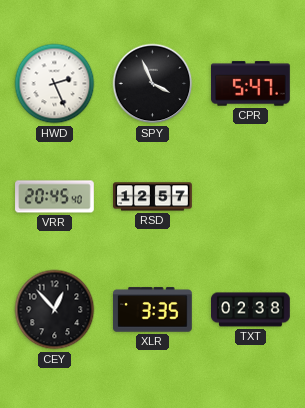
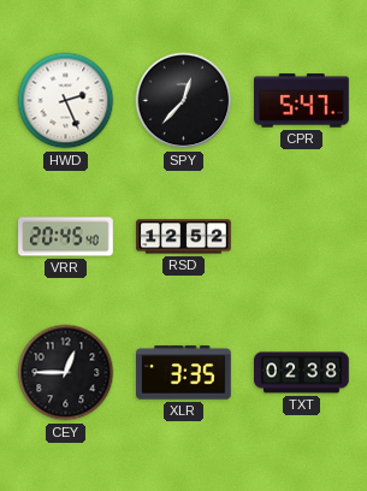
SPY: 3:56 -> 12:37
RSD: 12:57 -> 12:52
CEY: 12:53 -> 12:45
